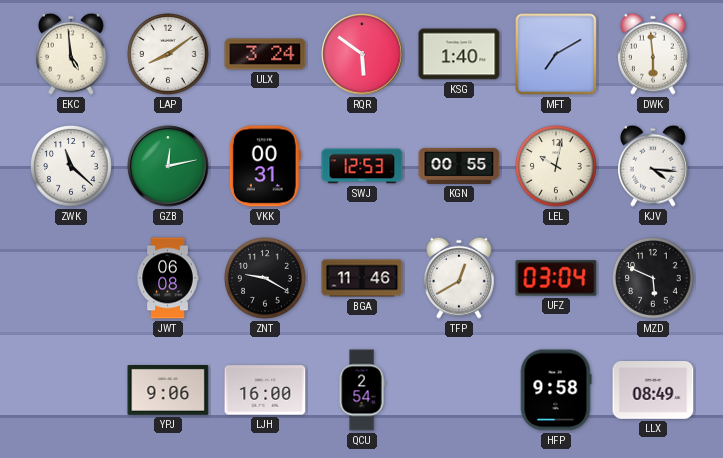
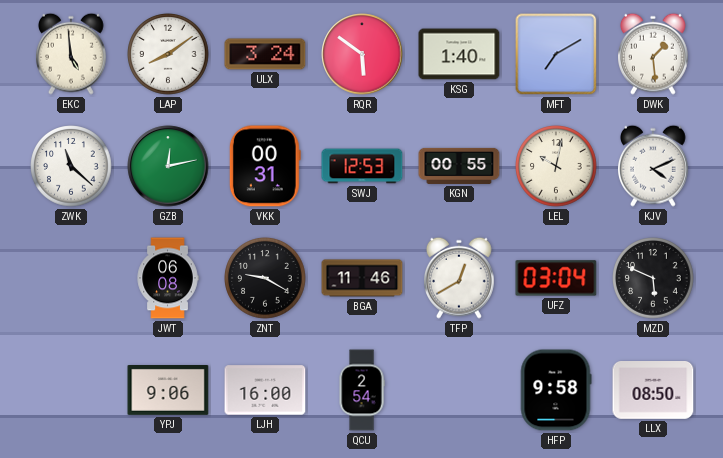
DWK: 5:59 -> 1:29
KJV: 4:16 -> 4:11
LLX: 08:49 -> 08:50
